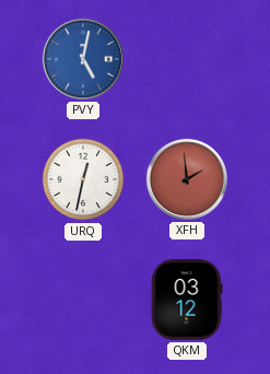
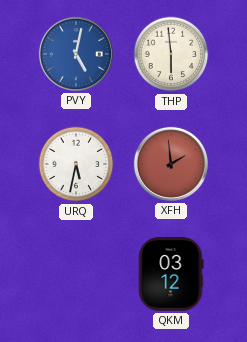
THP: none -> 5:59
URQ: 12:32 -> 5:32
